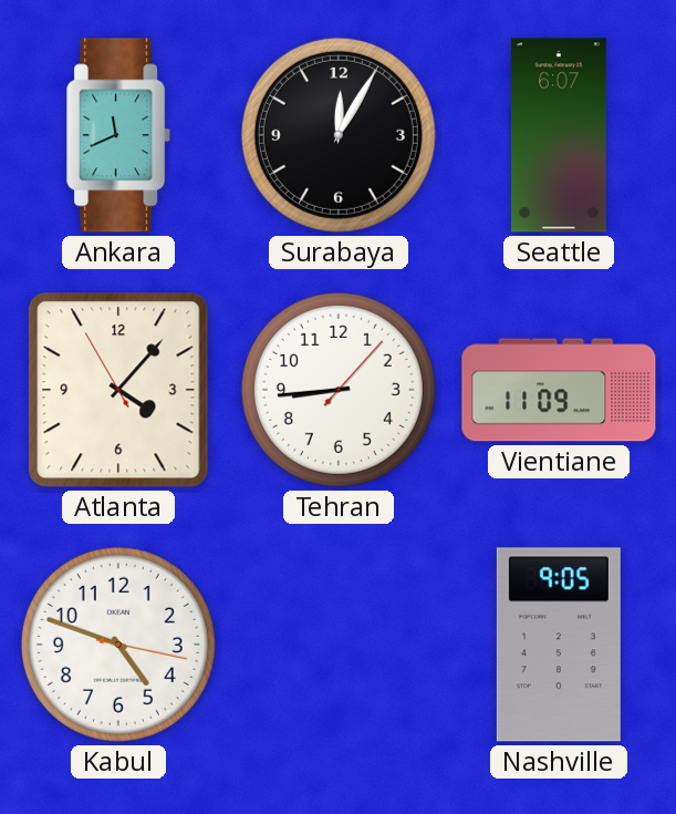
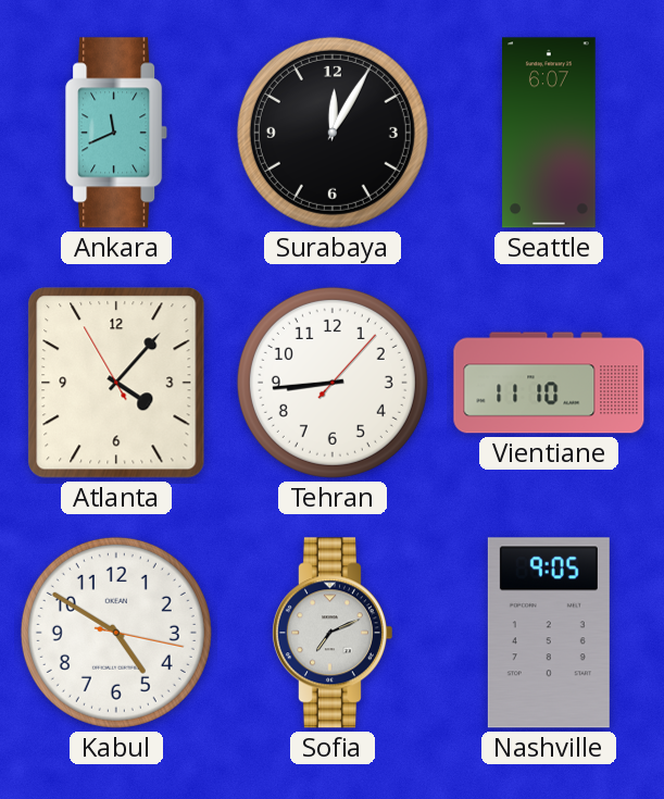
Vientiane: 11:09 -> 11:10
Kabul: 4:48 -> 4:50
Sofia: none -> 7:11
